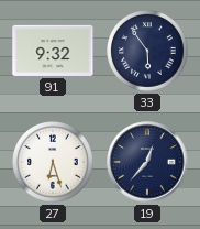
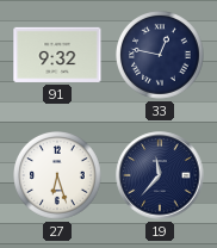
33: 5:54 -> 12:47
19: 12:37 -> 11:37
